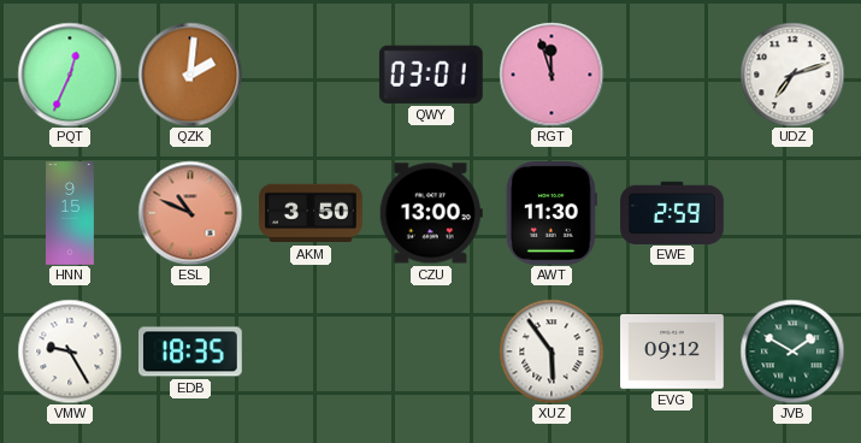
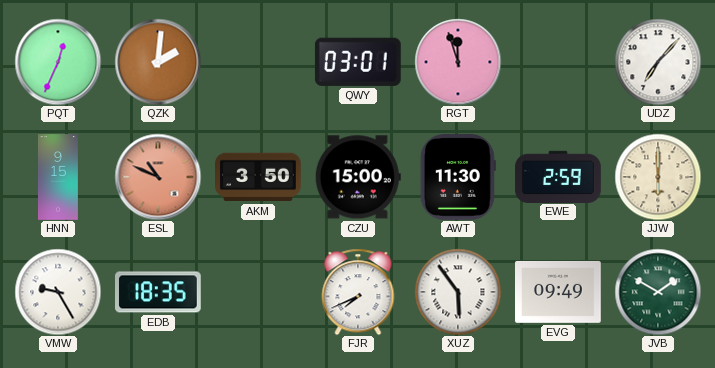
UDZ: 7:12 -> 7:07
CZU: 13:00 -> 15:00
JJW: none -> 6:00
FJR: none -> 7:41
EVG: 09:12 -> 09:49
